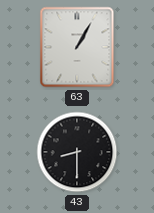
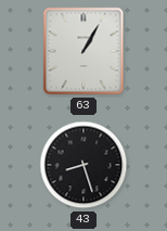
43: 8:30 -> 8:27
